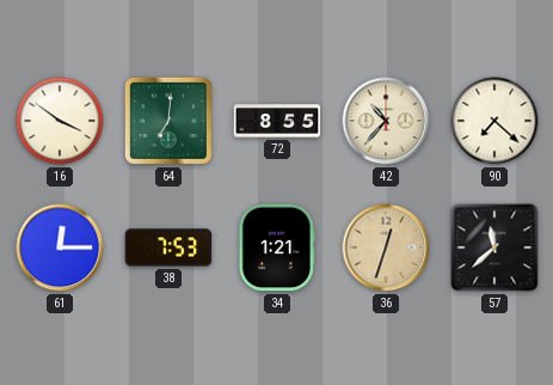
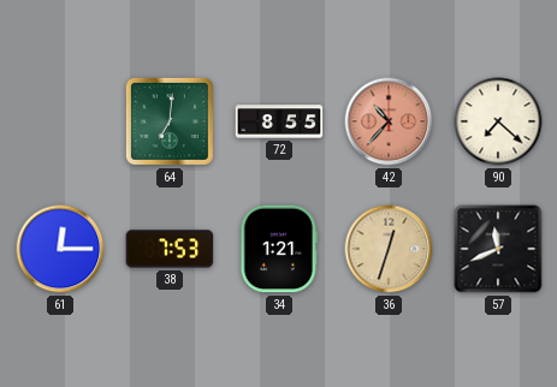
16: 3:51 -> none
42 dial: cream -> salmon
57: 11:38 -> 11:41
